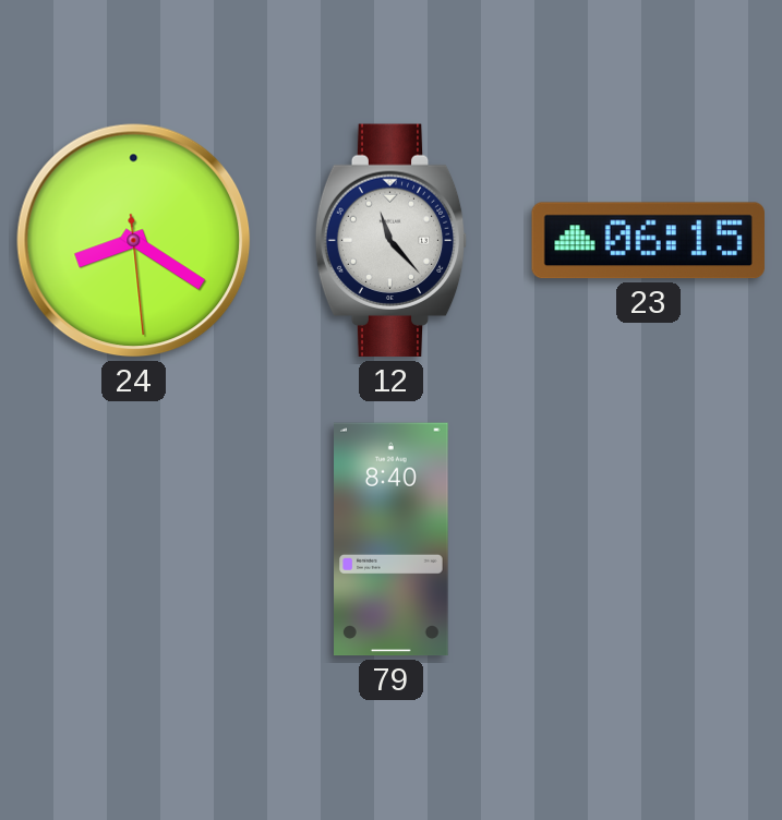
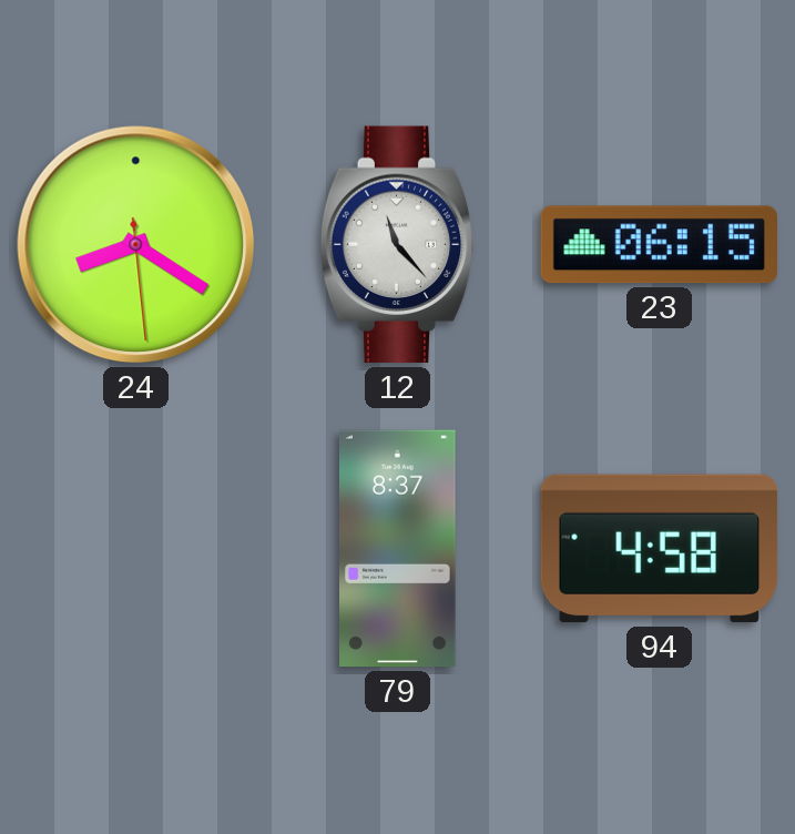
79: 8:40 -> 8:37
94: none -> 4:58
